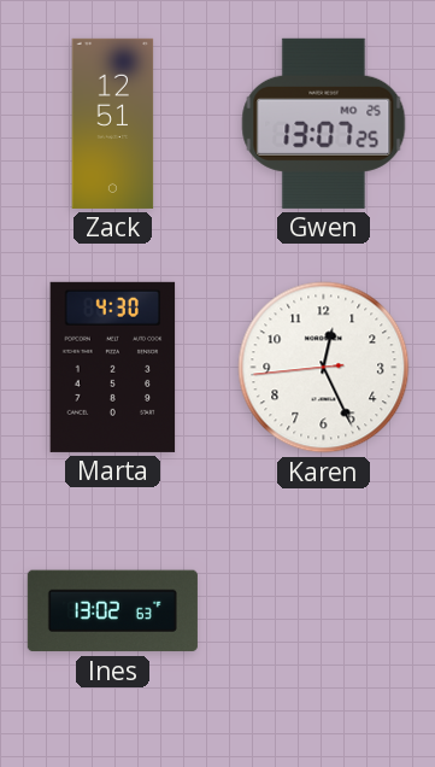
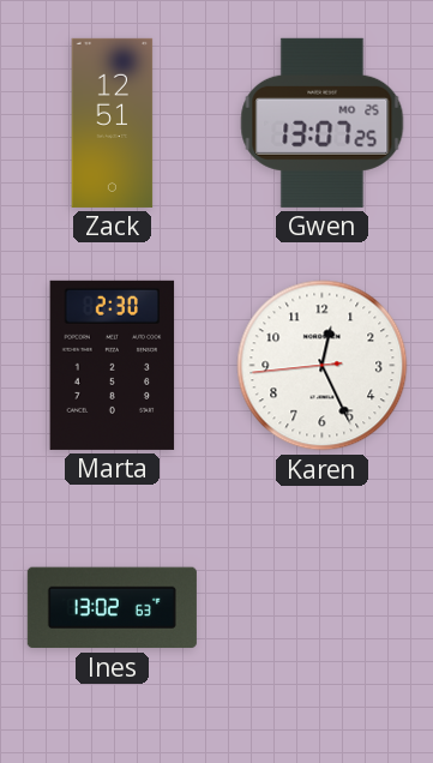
Marta: 4:30 -> 2:30
